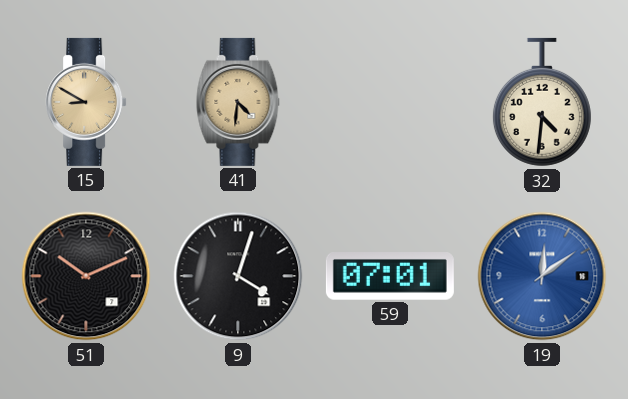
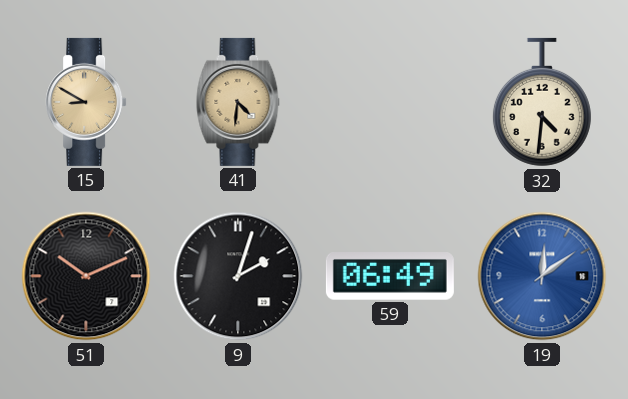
9: 4:03 -> 2:03
59: 07:01 -> 06:49
